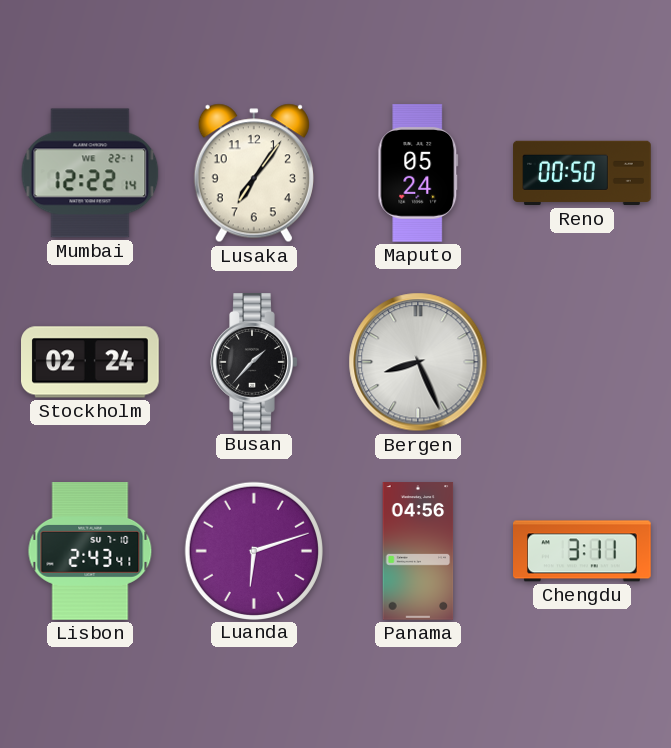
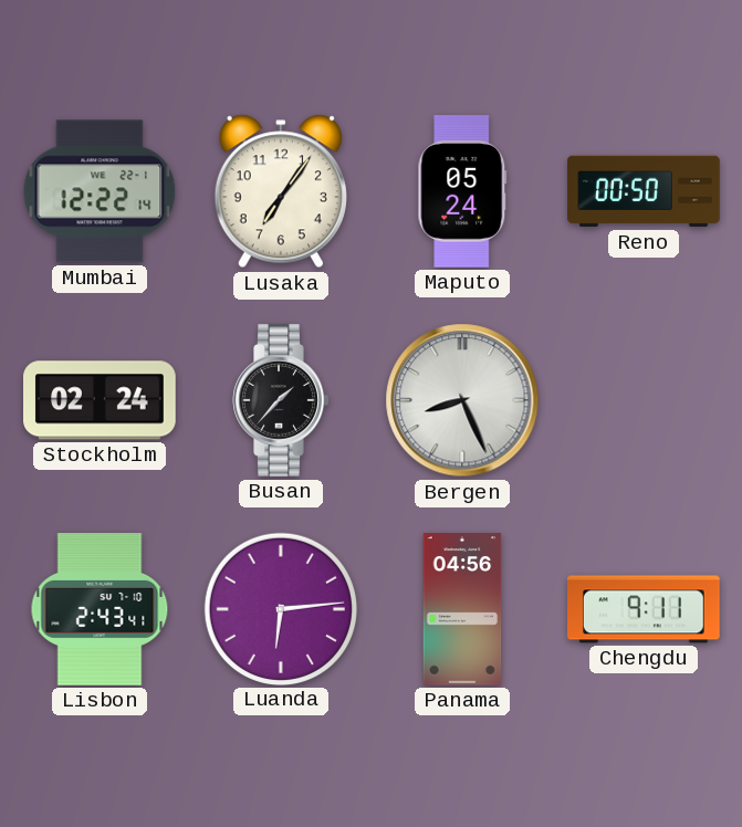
Luanda: 6:12 -> 6:14
Chengdu: 3:11 -> 9:11
